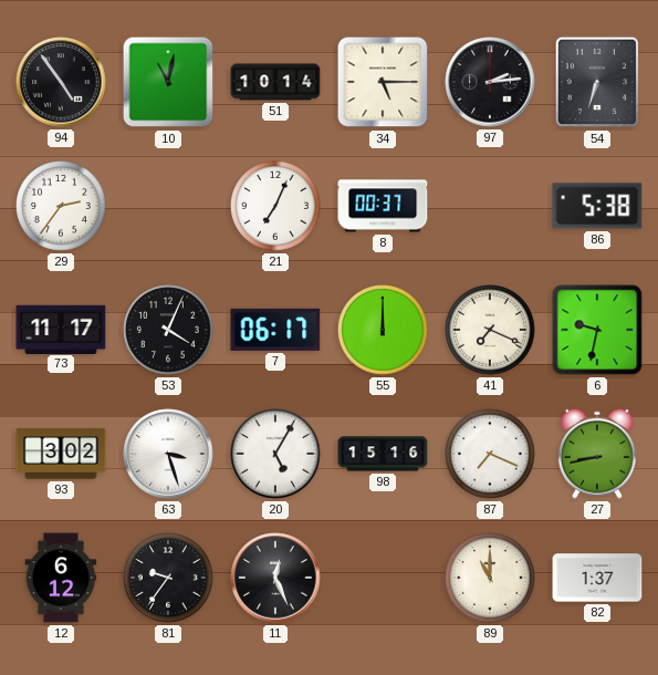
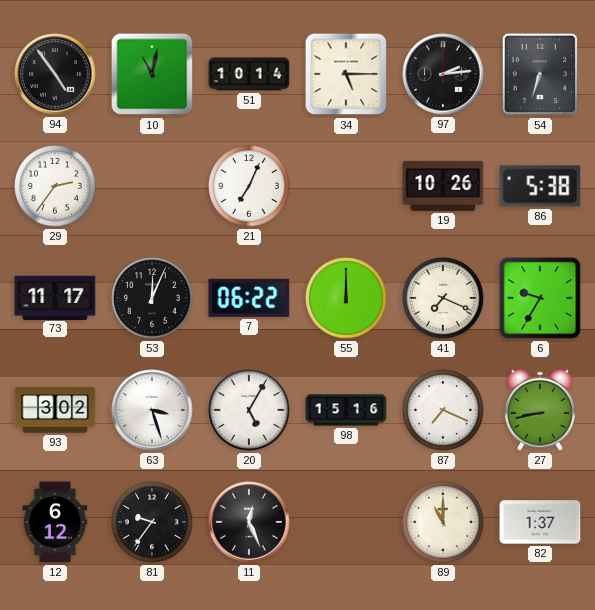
8: 00:37 -> none
19: none -> 10:26
53: 4:04 -> 12:04
7: 06:17 -> 06:22
6: 9:32 -> 9:35
